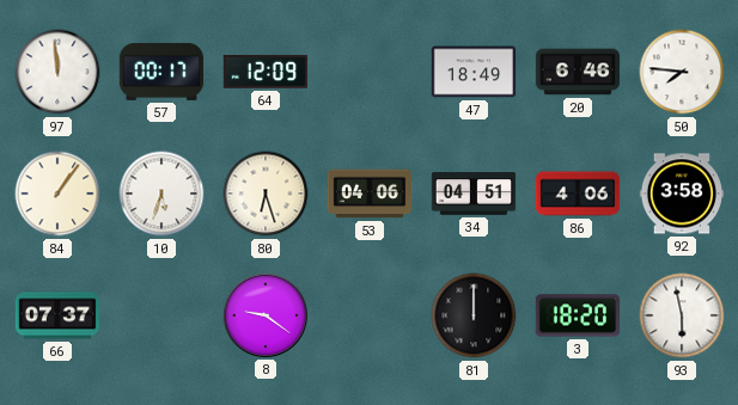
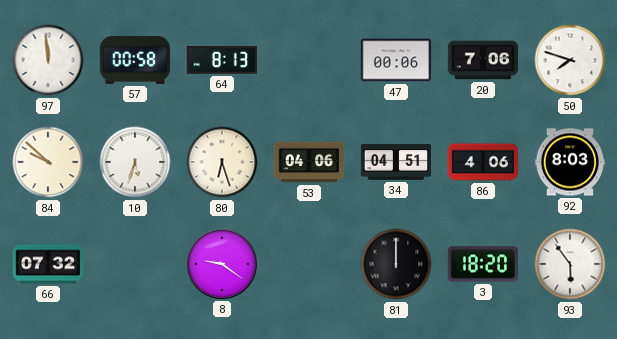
57: 00:17 -> 00:58
64: 12:09 -> 8:13
47: 18:49 -> 00:06
20: 6:46 -> 7:06
50: 7:46 -> 7:48
84: 1:06 -> 9:52
92: 3:58 -> 8:03
66: 07:37 -> 07:32
93: 5:58 -> 5:54
